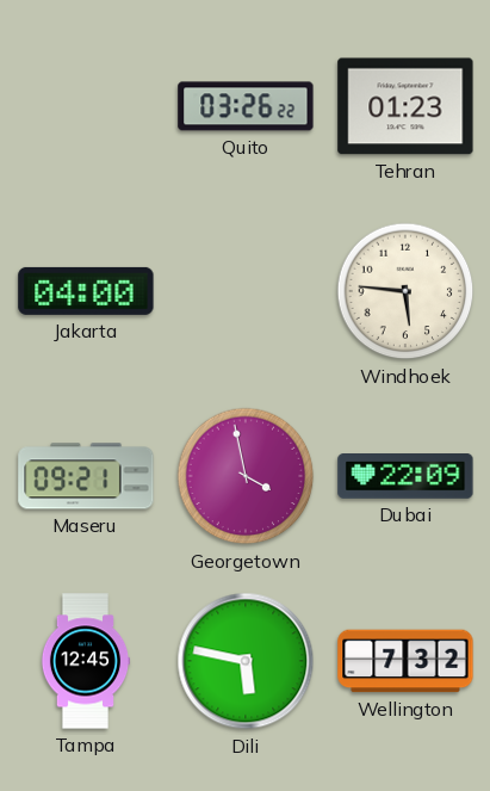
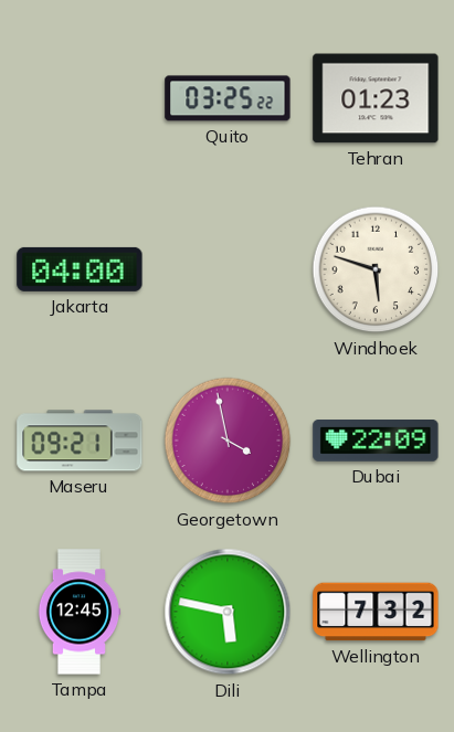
Quito: 03:26 -> 03:25
Windhoek: 5:46 -> 5:48
